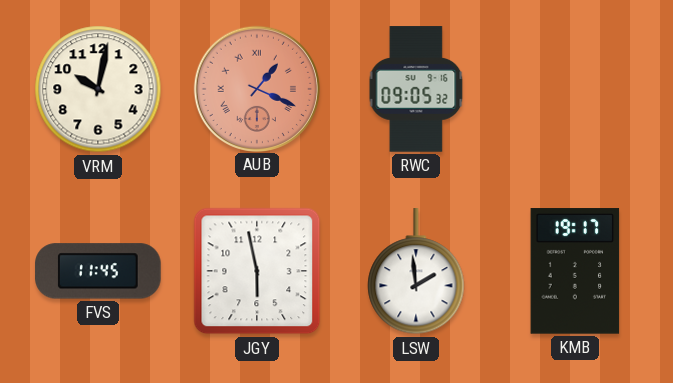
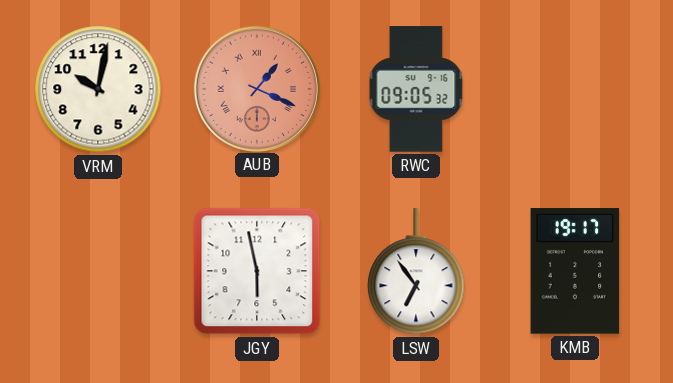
FVS: 11:45 -> none
LSW: 1:59 -> 6:54
